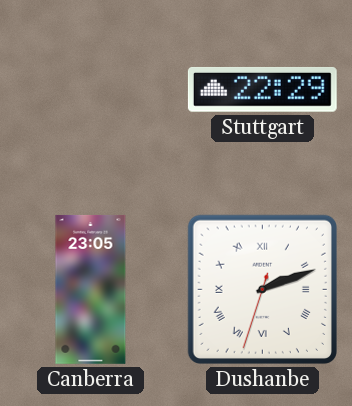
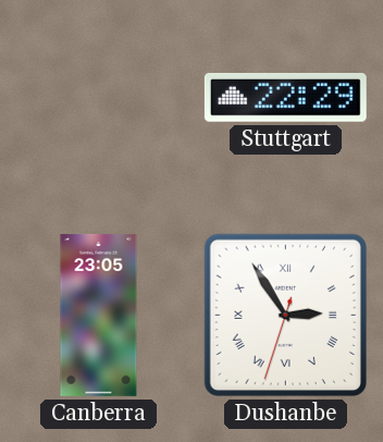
Dushanbe: 2:11 -> 2:54
